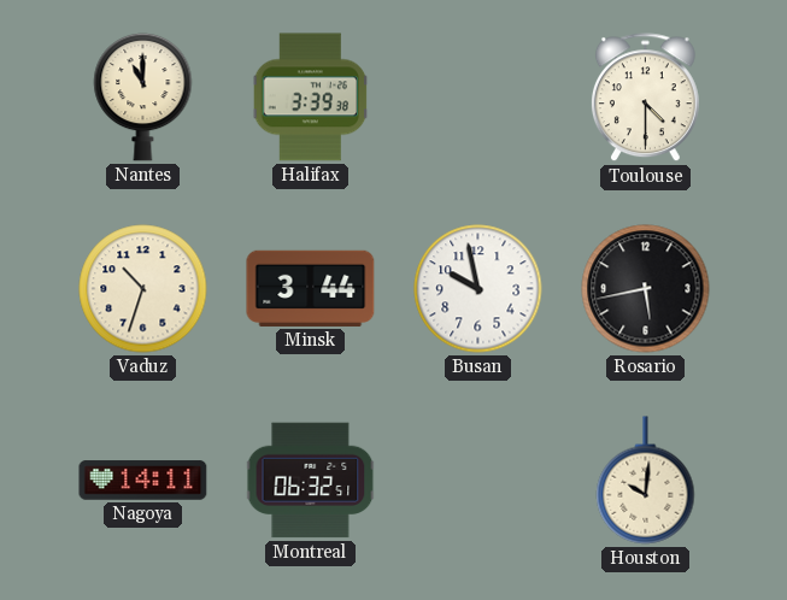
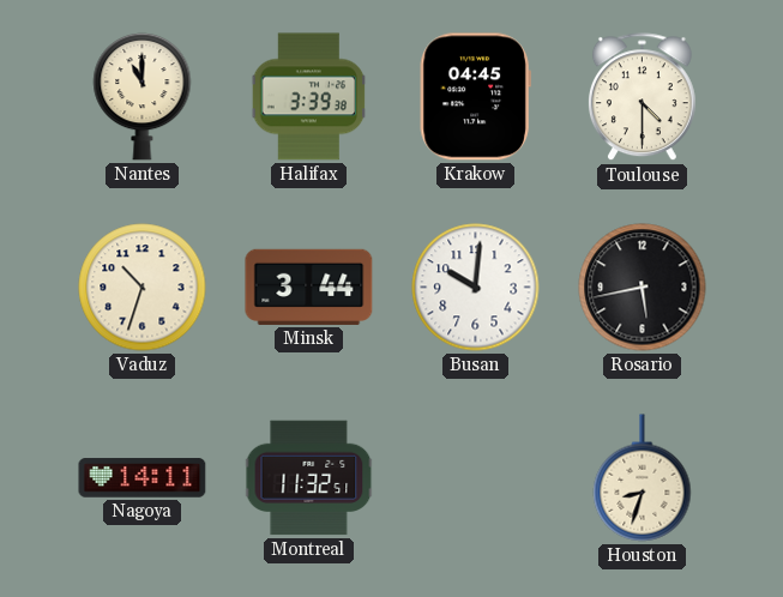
Krakow: none -> 04:45
Busan: 9:58 -> 10:01
Montreal: 06:32 -> 11:32
Houston: 10:01 -> 8:33
